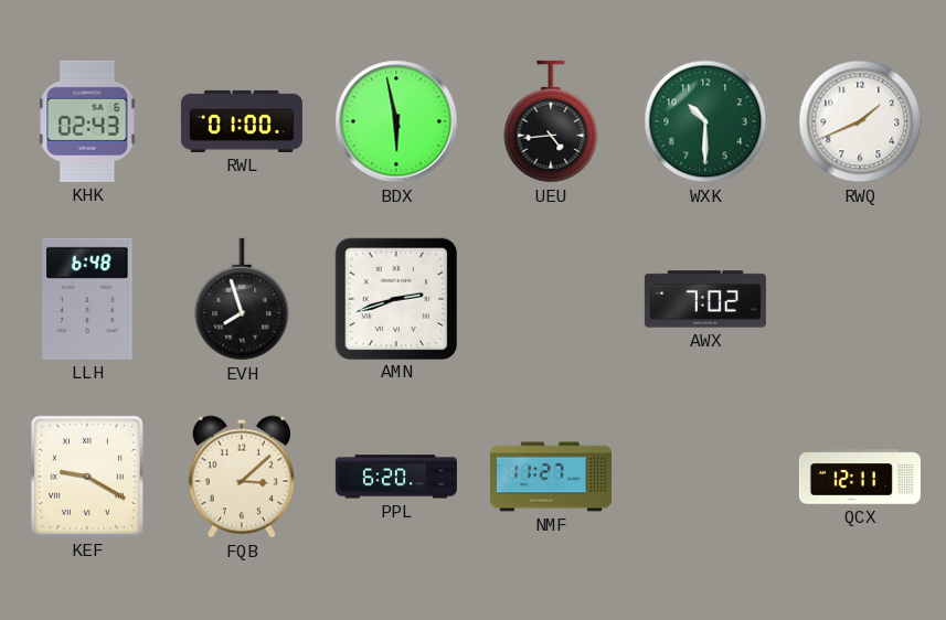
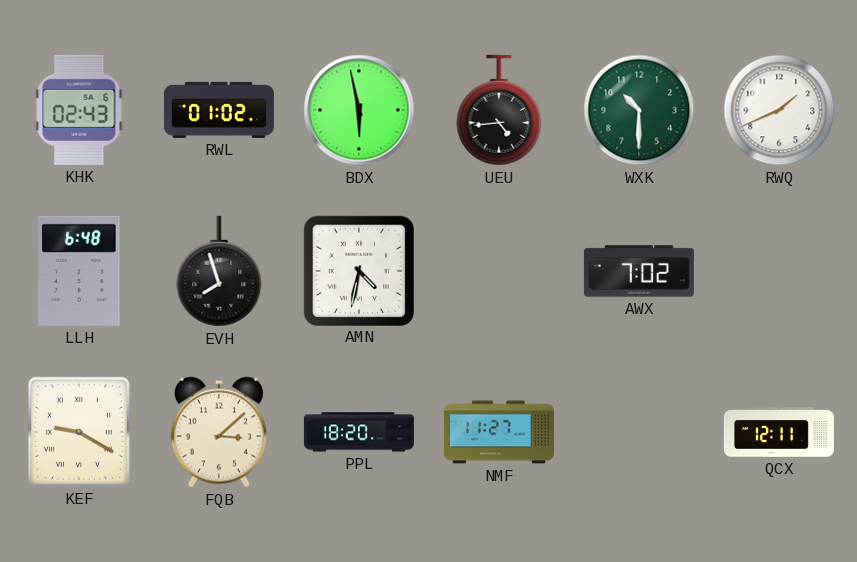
RWL: 01:00 -> 01:02
AMN: 2:42 -> 4:32
PPL: 6:20 -> 18:20
